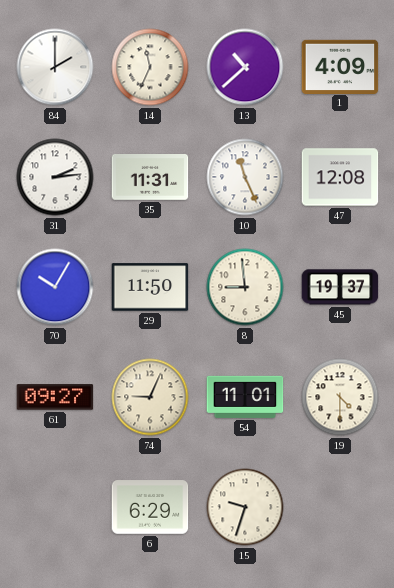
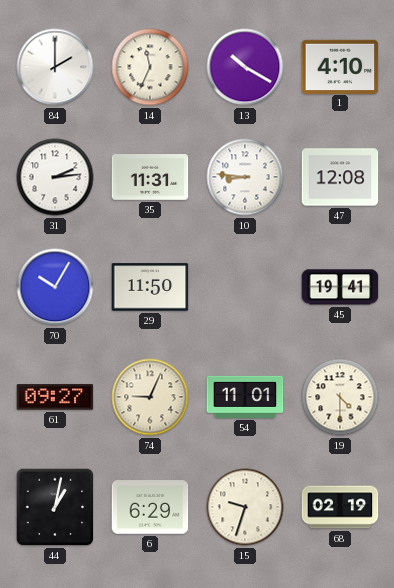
13: 10:38 -> 10:20
1: 4:09 -> 4:10
10: 11:26 -> 8:46
8: 8:59 -> none
45: 19:37 -> 19:41
44: none -> 1:02
68: none -> 02:19
